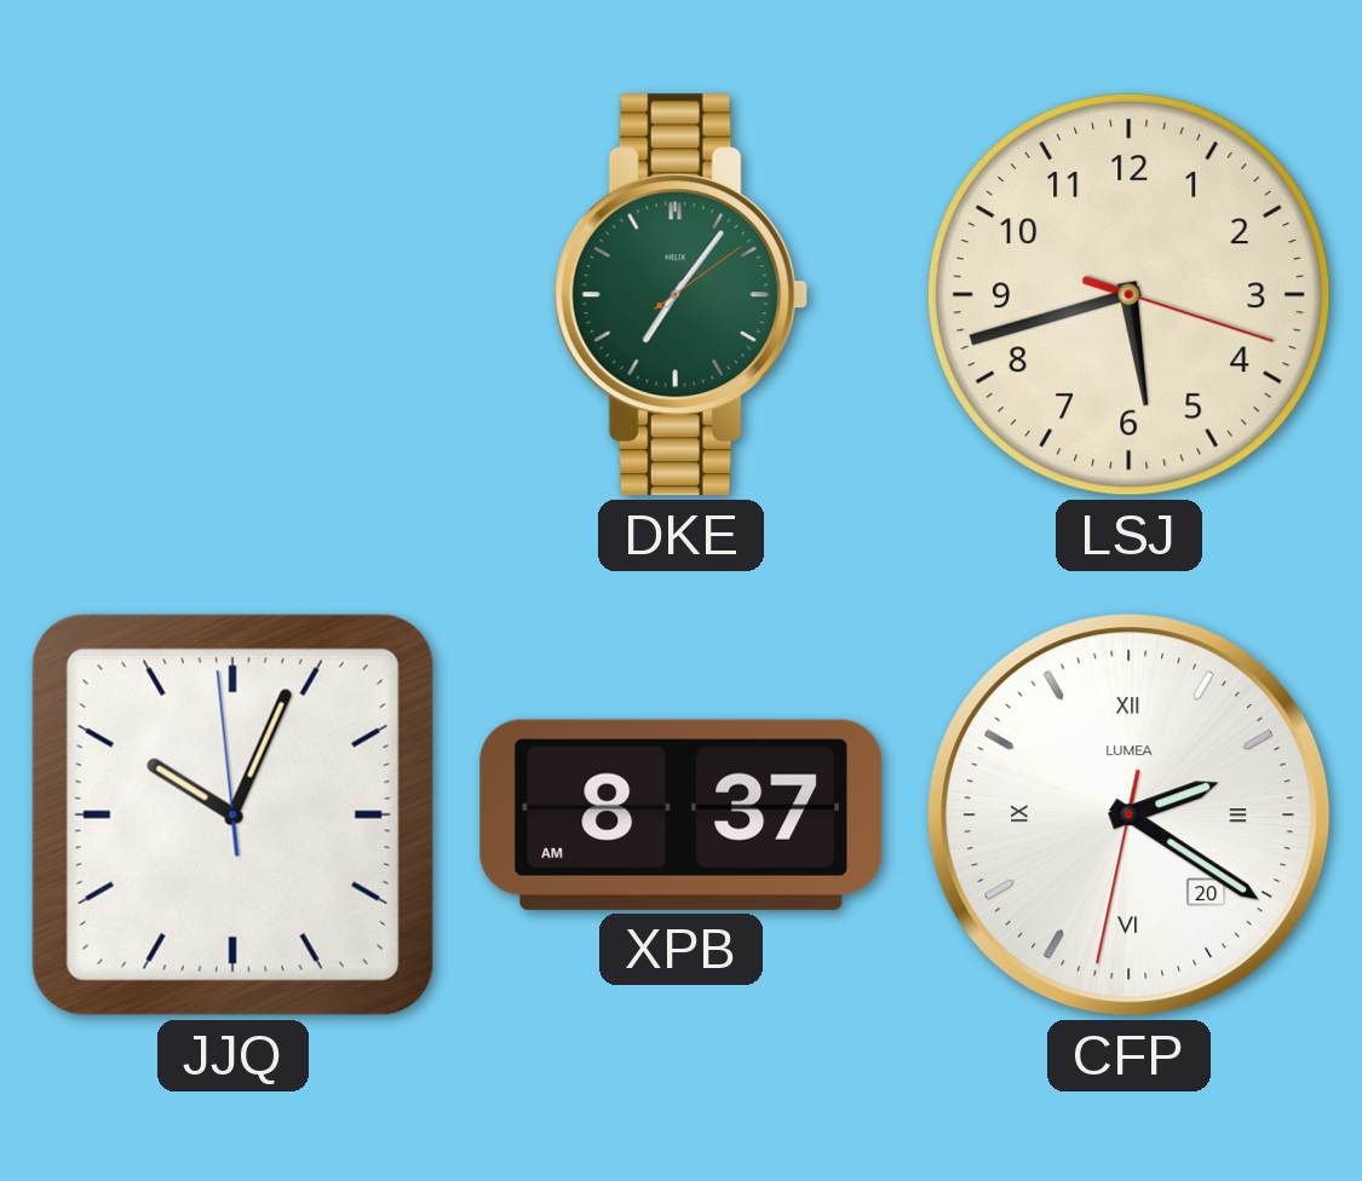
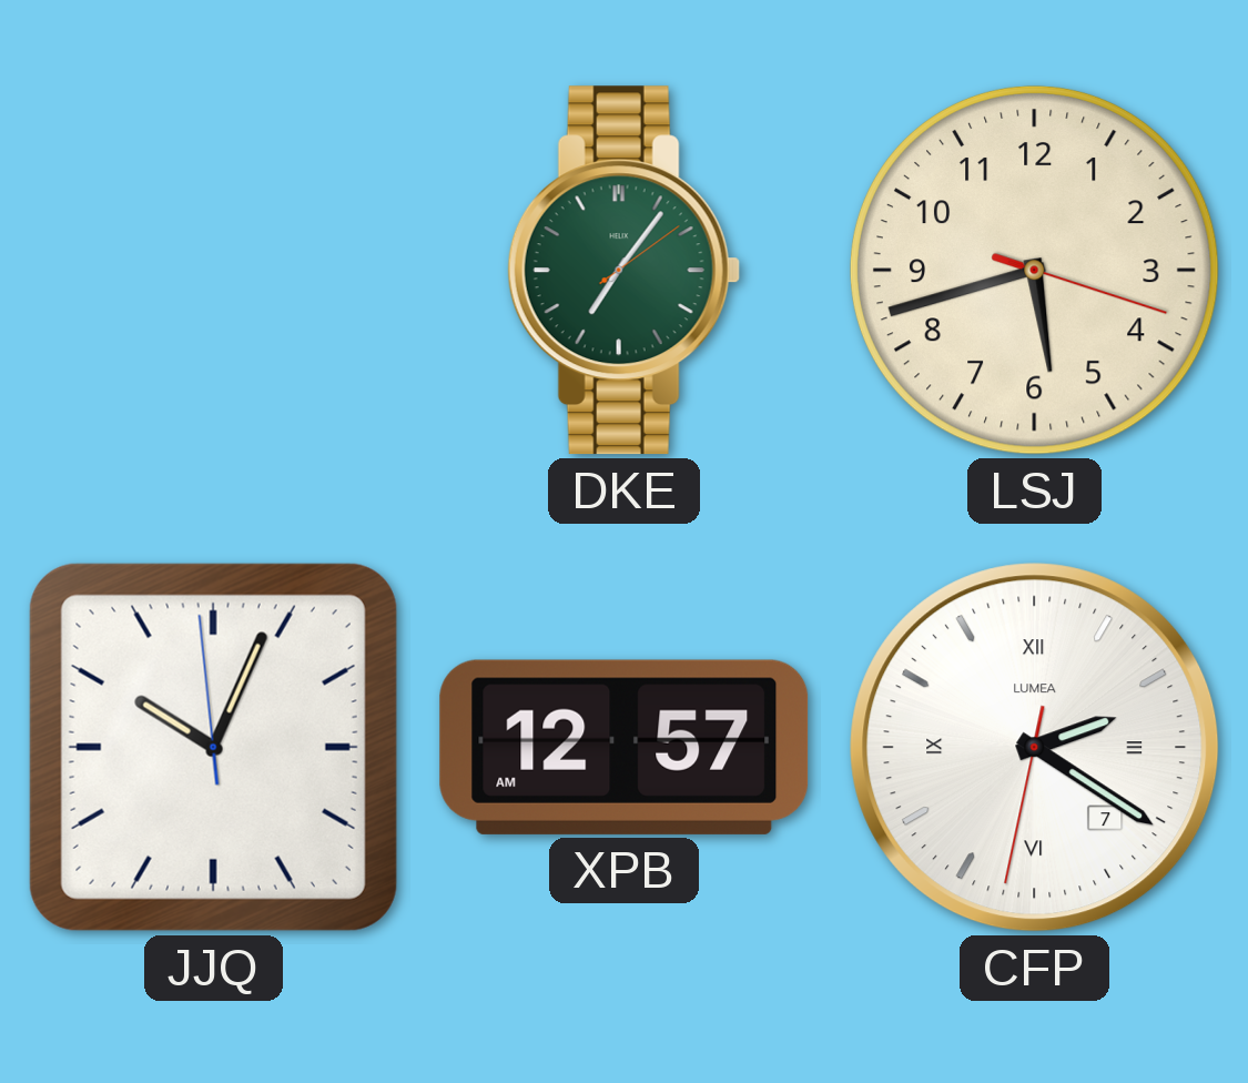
XPB: 8:37 -> 12:57
CFP date: 20 -> 7
